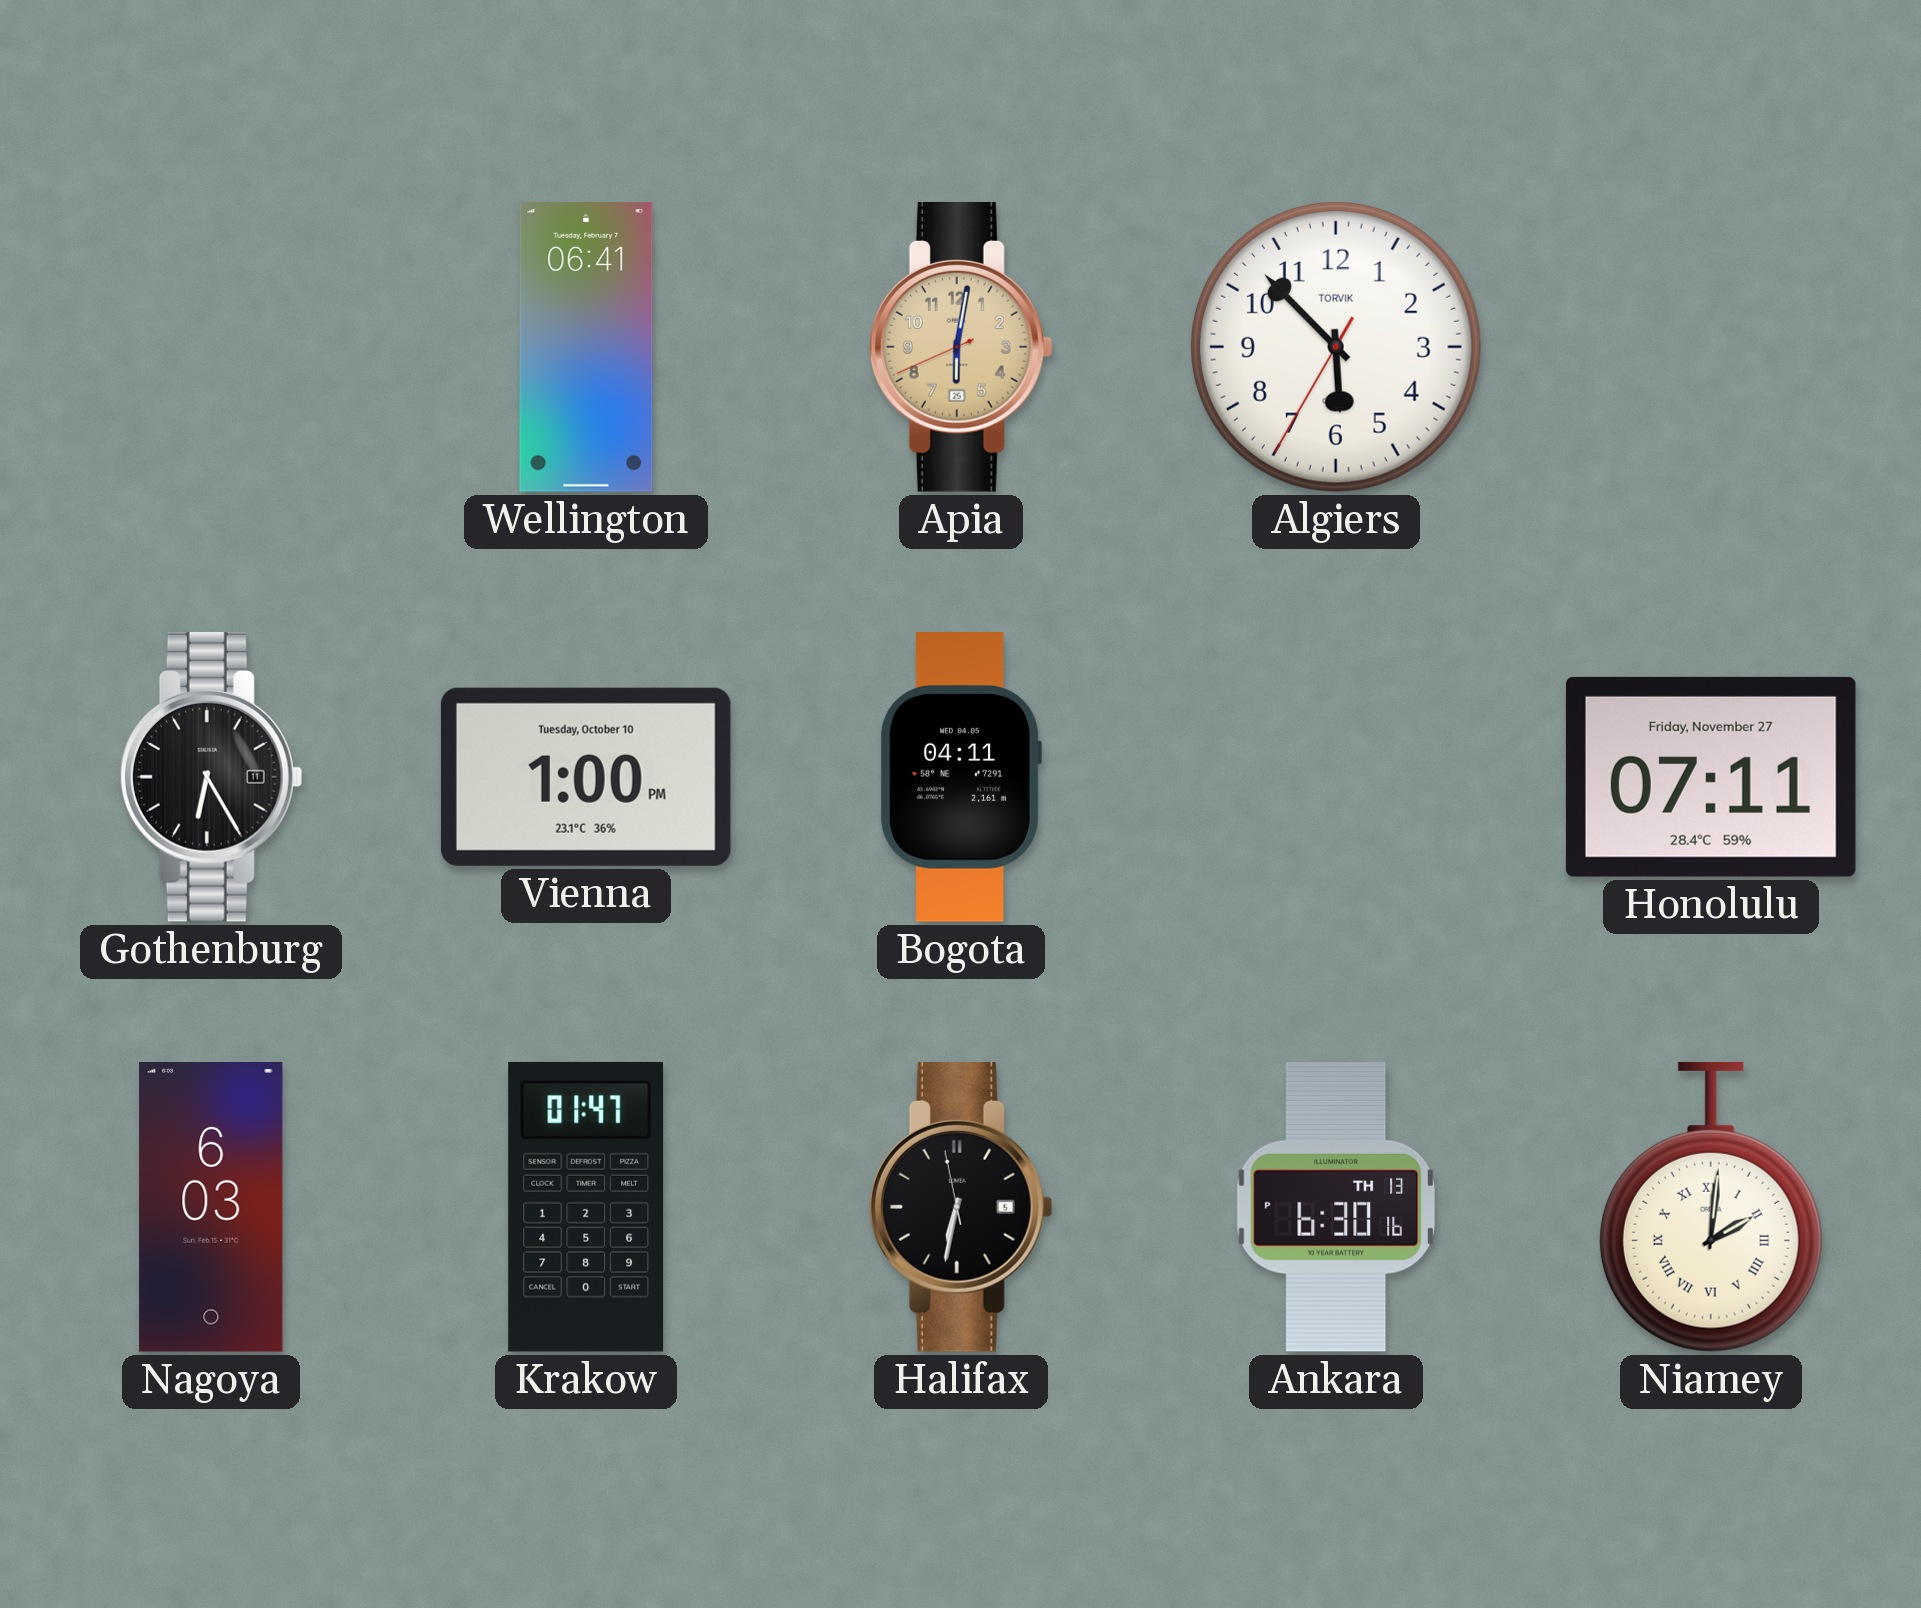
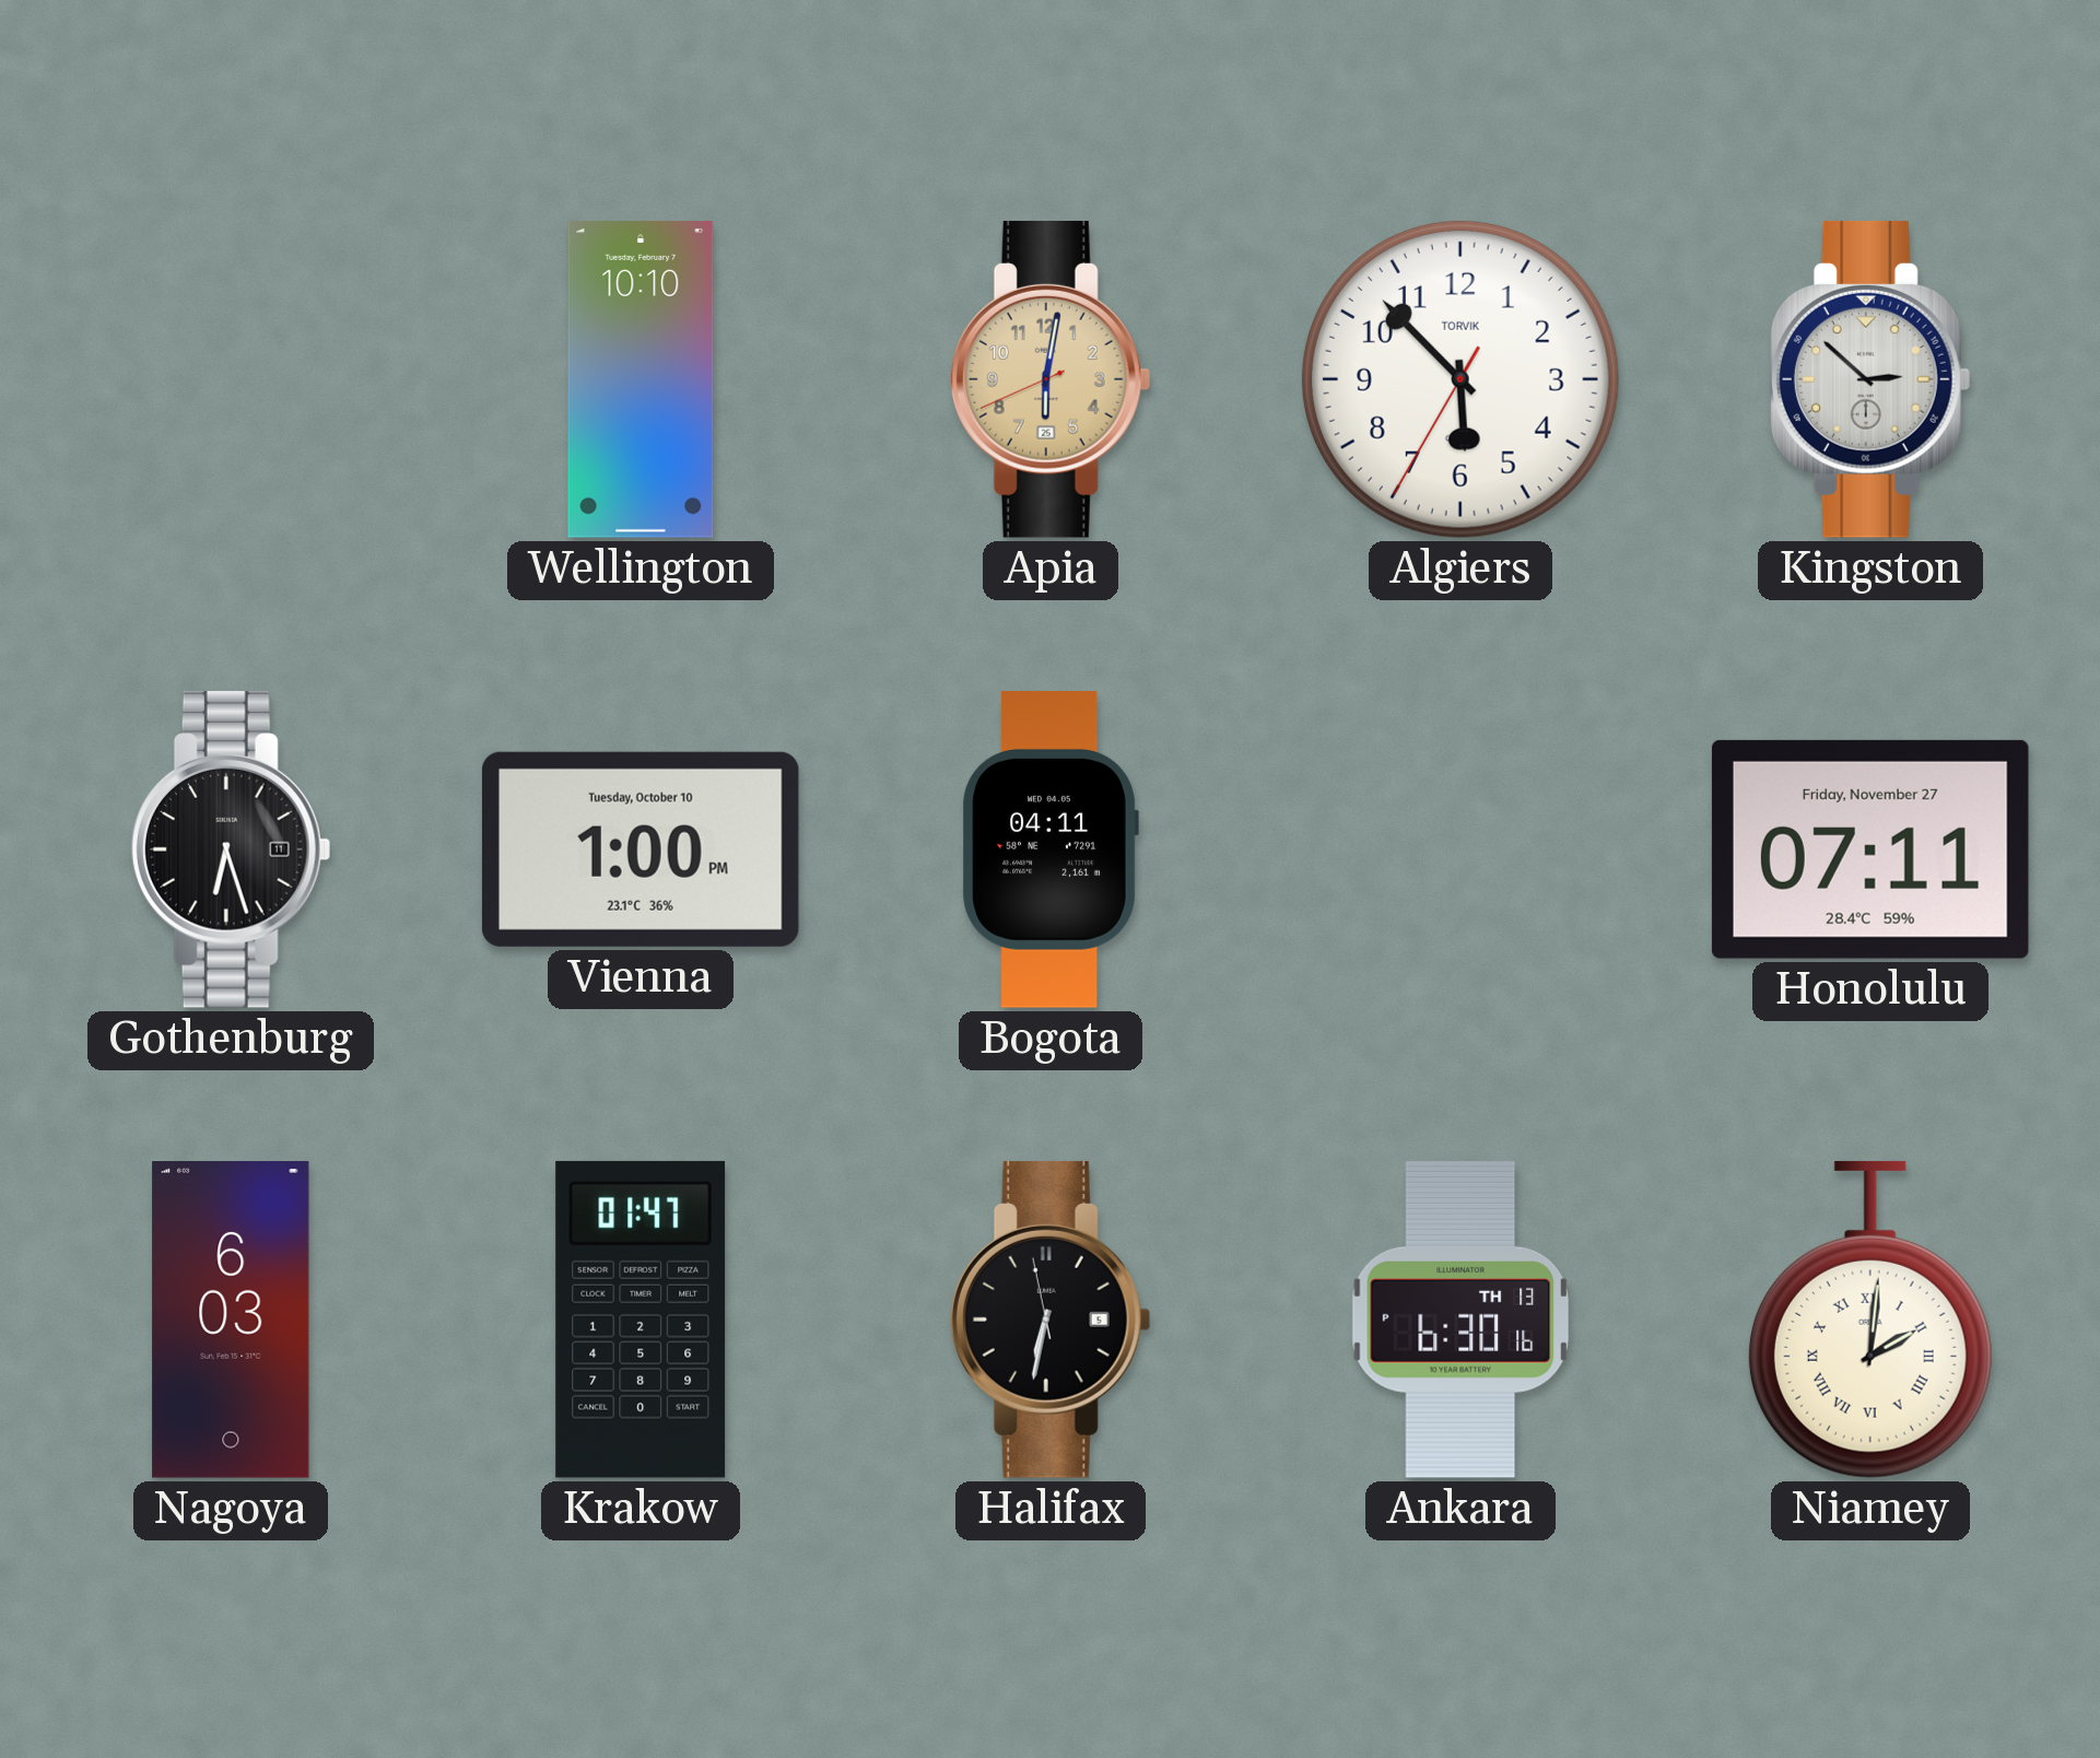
Wellington: 06:41 -> 10:10
Kingston: none -> 2:52
Gothenburg: 6:25 -> 6:27
